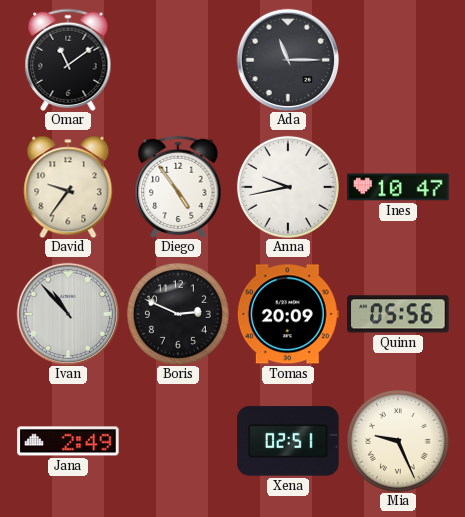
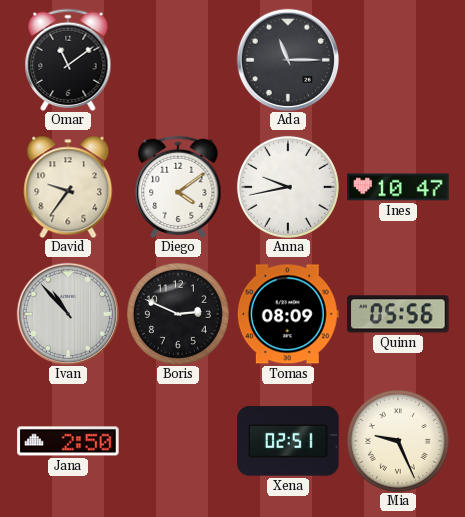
Diego: 4:54 -> 4:09
Tomas: 20:09 -> 08:09
Jana: 2:49 -> 2:50
